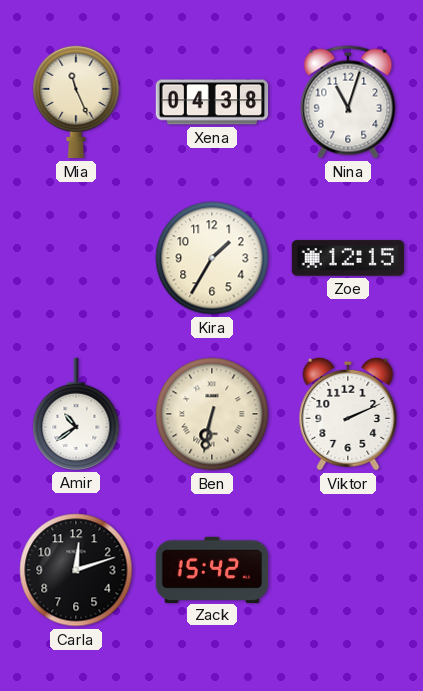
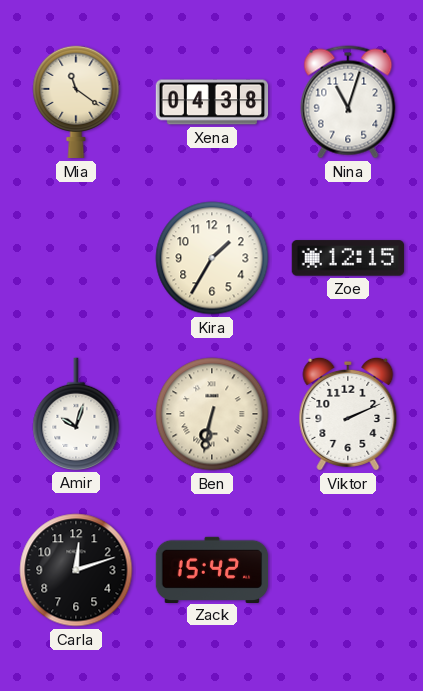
Mia: 11:26 -> 11:21
Amir: 10:39 -> 10:03
